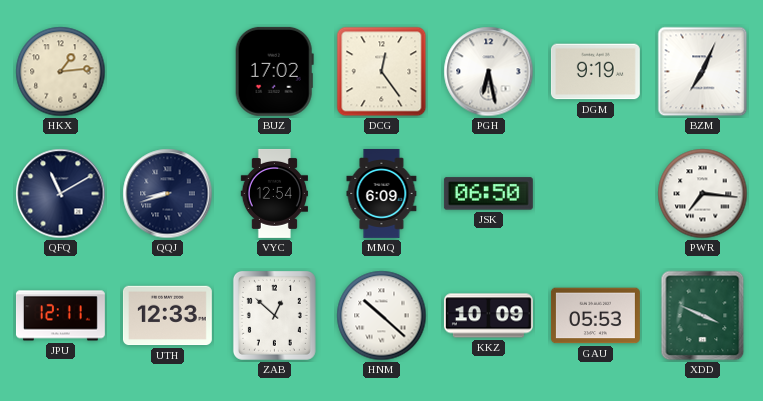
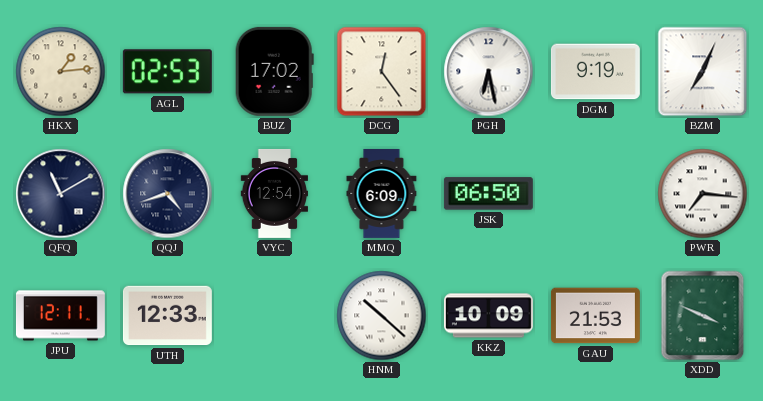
AGL: none -> 02:53
QQJ: 8:42 -> 4:42
ZAB: 12:52 -> none
GAU: 05:53 -> 21:53
